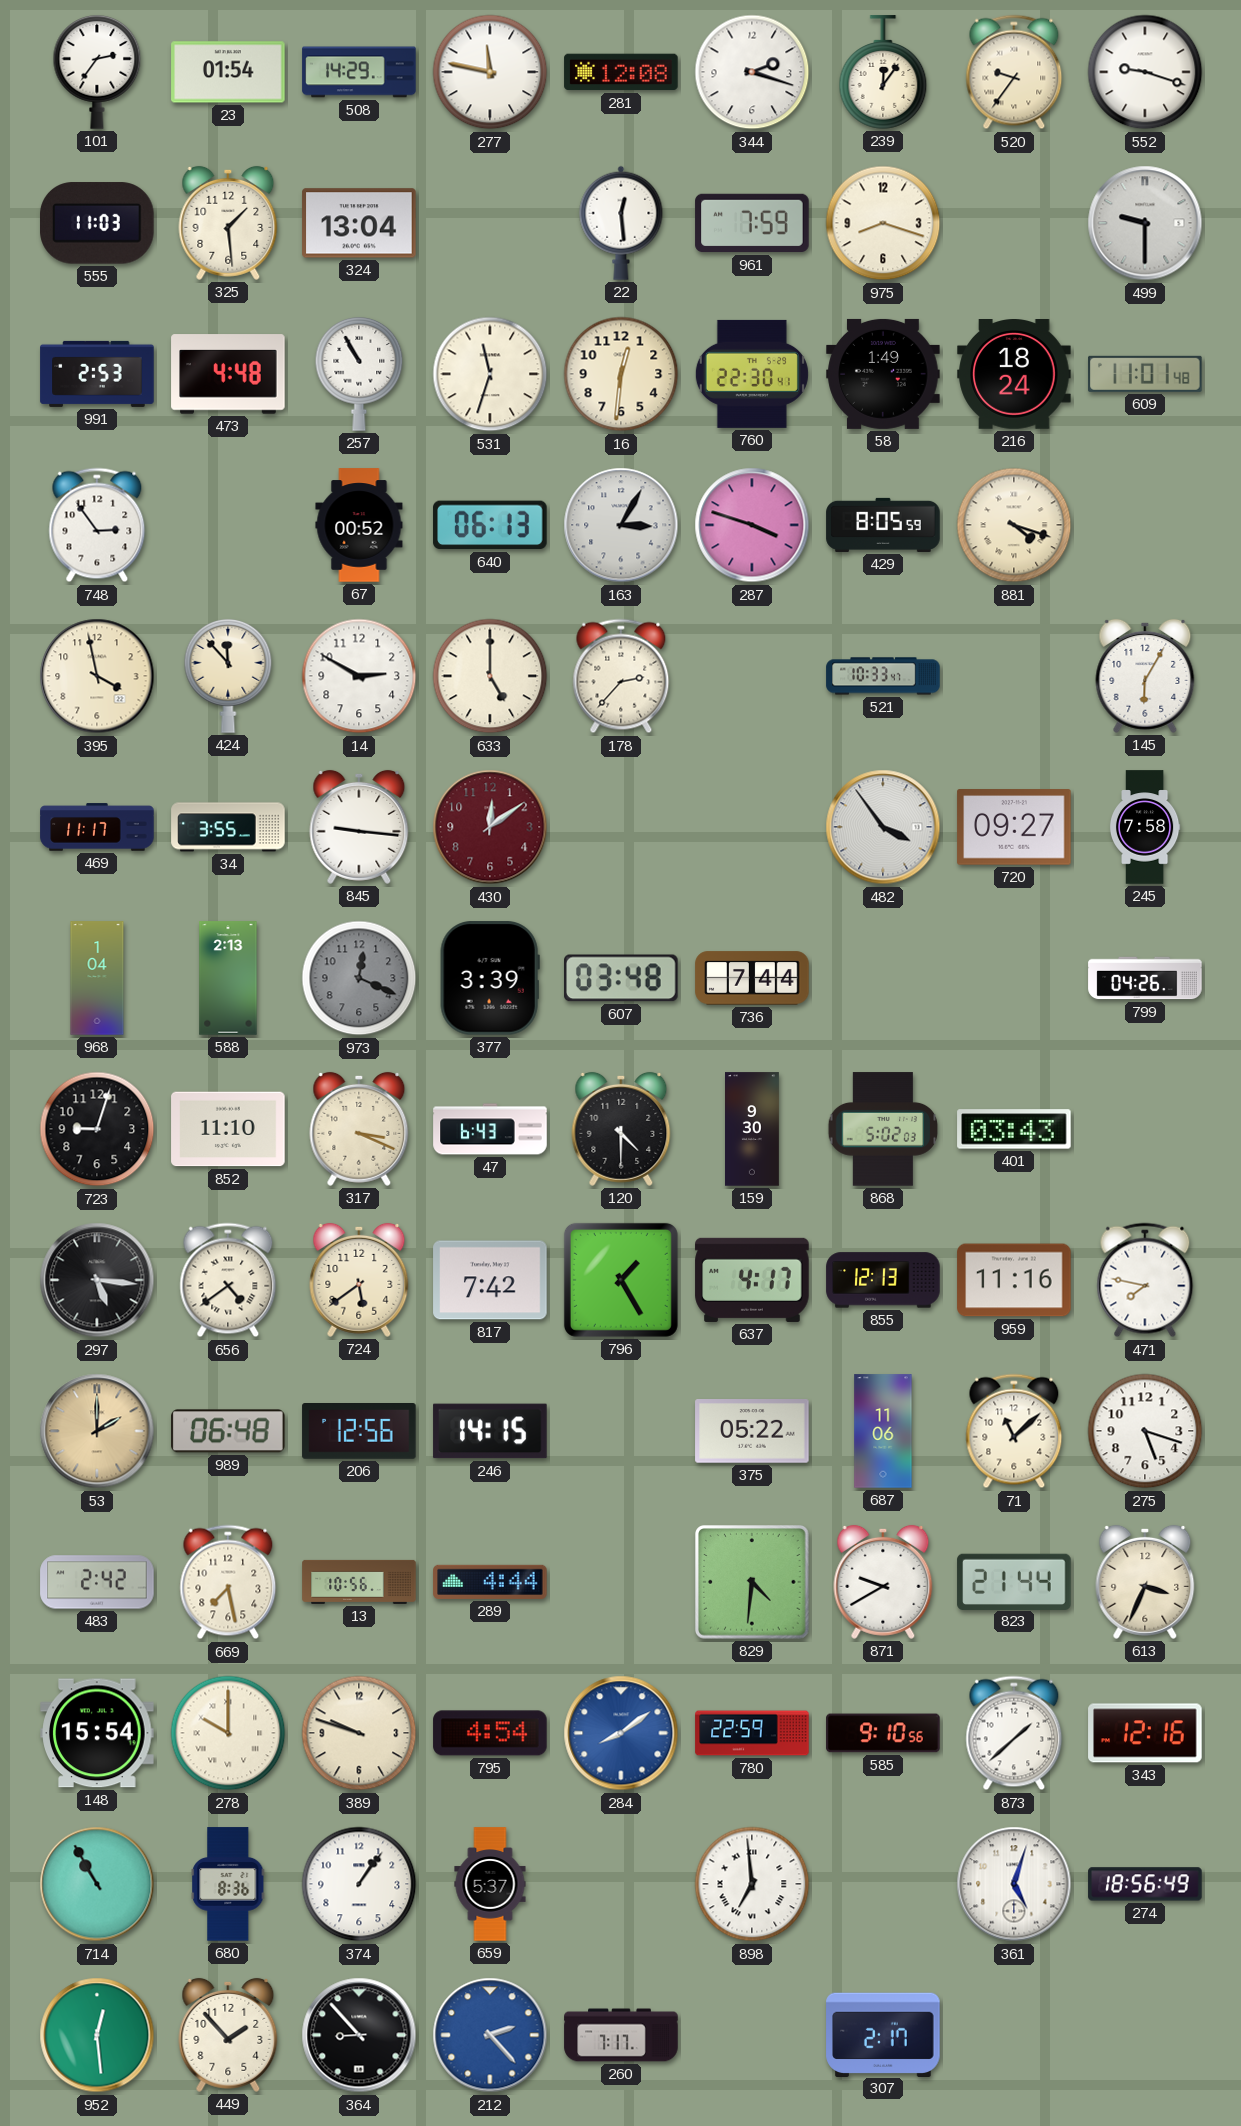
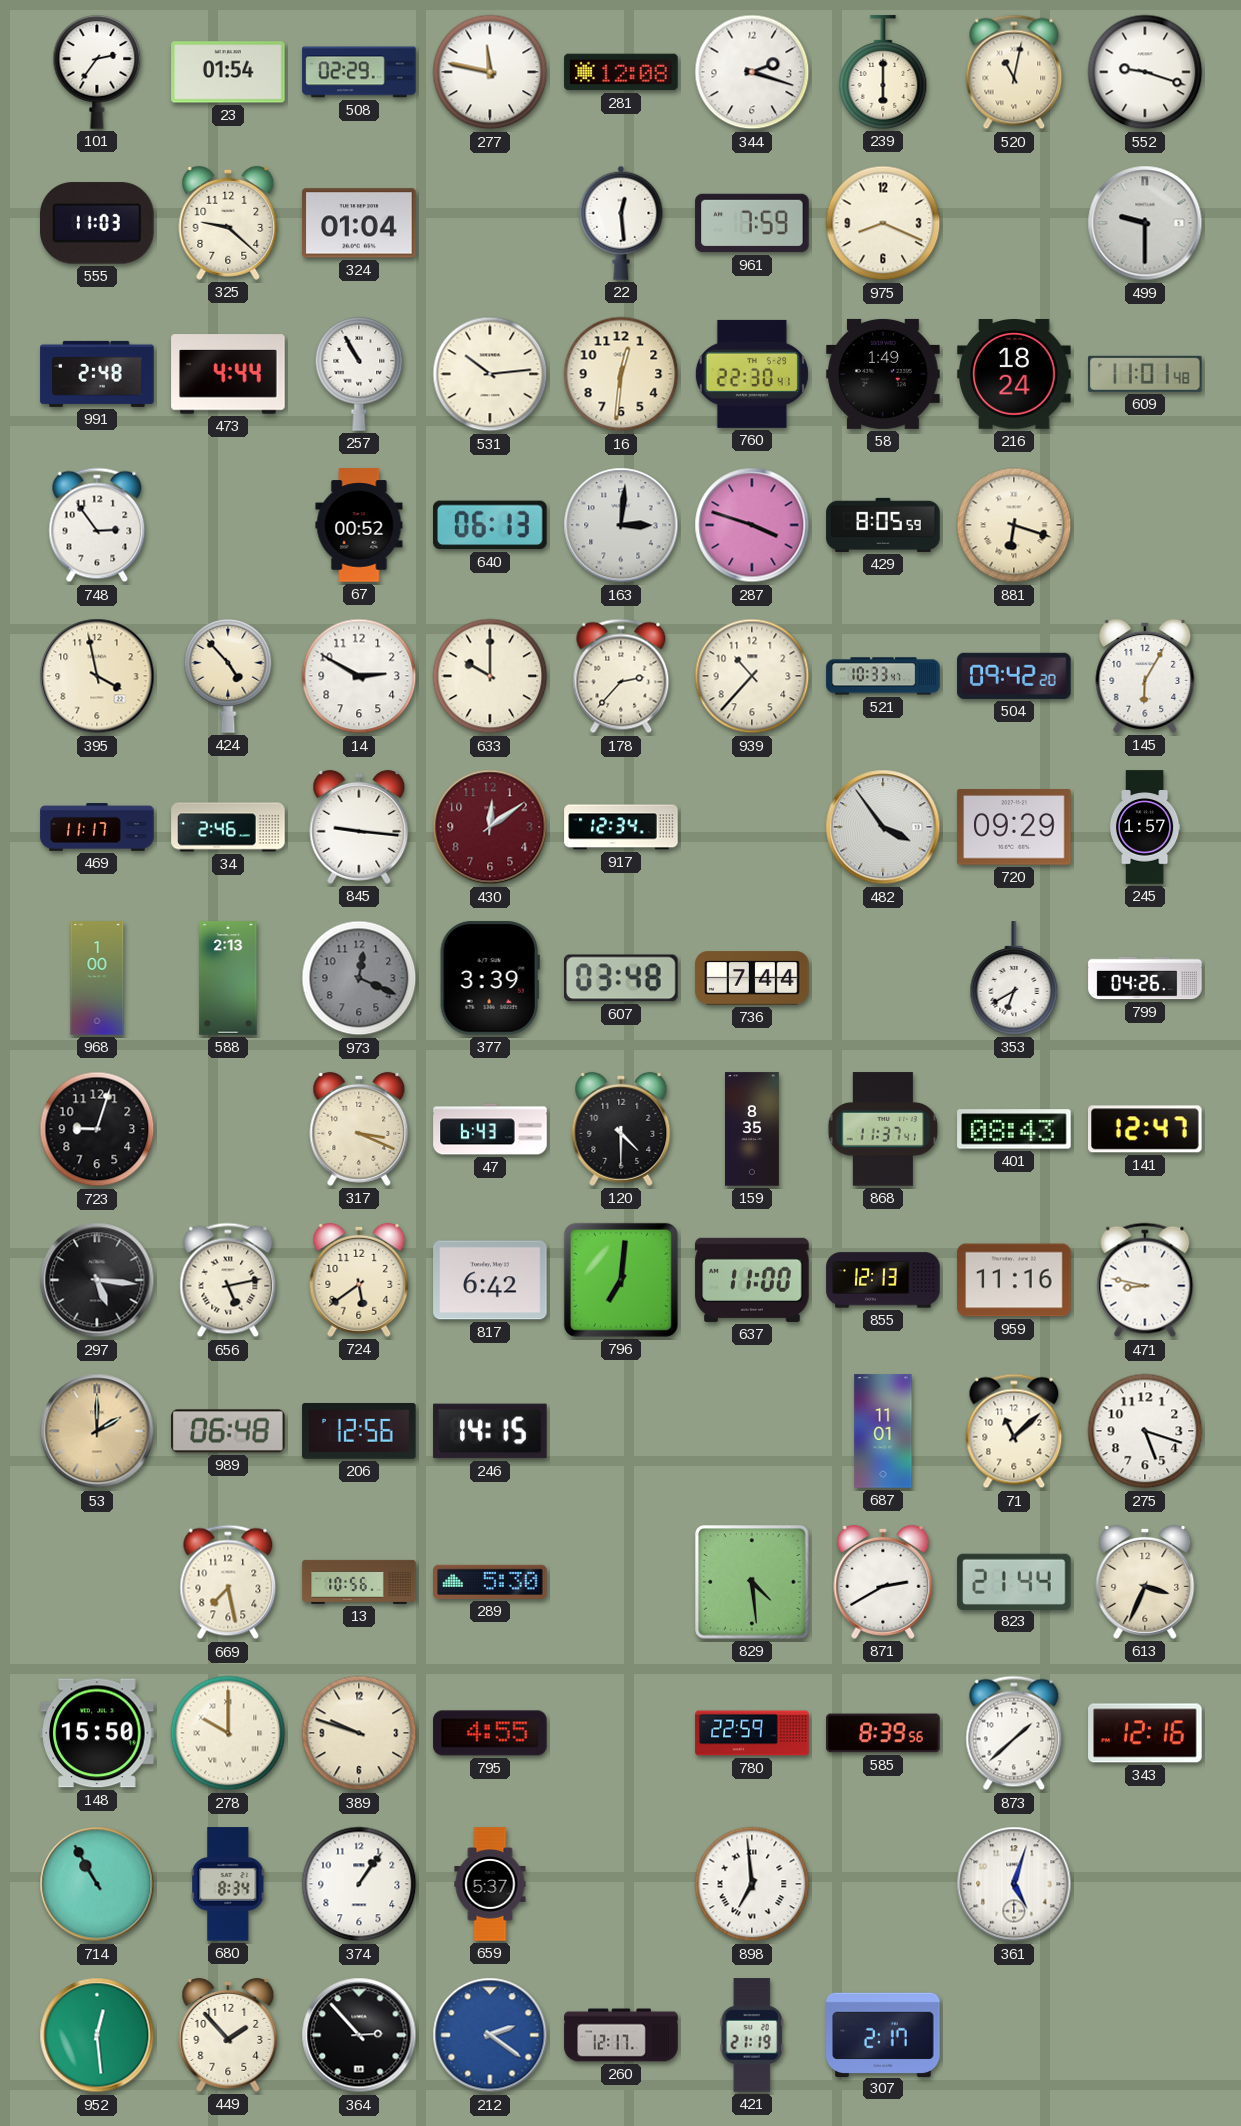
508: 14:29 -> 02:29
239: 12:06 -> 6:00
520: 9:36 -> 11:02
325: 1:29 -> 9:22
324: 13:04 -> 01:04
975: 8:18 -> 8:19
991: 2:53 -> 2:48
473: 4:48 -> 4:44
531: 11:33 -> 10:14
163: 3:05 -> 3:01
881: 4:18 -> 6:18
424: 11:53 -> 4:53
633: 5:00 -> 10:00
939: none -> 10:37
504: none -> 09:42
34: 3:55 -> 2:46
917: none -> 12:34
720: 09:27 -> 09:29
245: 7:58 -> 1:57
968: 1:04 -> 1:00
353: none -> 6:40
852: 11:10 -> none
159: 9:30 -> 8:35
868: 5:02 -> 11:37
401: 03:43 -> 08:43
141: none -> 12:47
656: 4:39 -> 5:13
817: 7:42 -> 6:42
796: 1:25 -> 7:01
637: 4:17 -> 11:00
471: 7:47 -> 8:47
375: 05:22 -> none
687: 11:06 -> 11:01
483: 2:42 -> none
289: 4:44 -> 5:30
829: 4:31 -> 4:29
871: 9:40 -> 2:40
148: 15:54 -> 15:50
795: 4:54 -> 4:55
284: 8:09 -> none
585: 9:10 -> 8:39
680: 8:36 -> 8:34
274: 18:56 -> none
364: 8:53 -> 2:53
212: 2:23 -> 2:21
260: 7:17 -> 12:17
421: none -> 21:19
